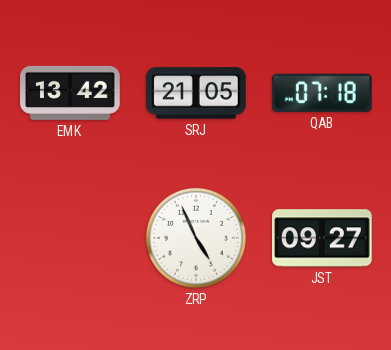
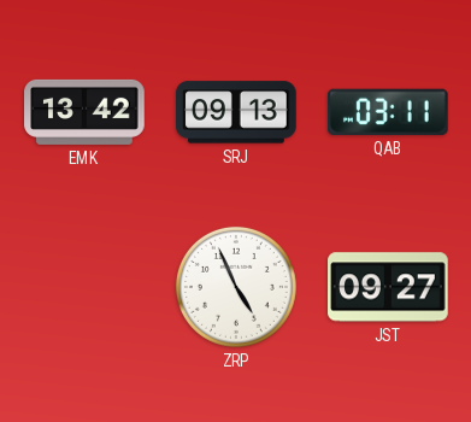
SRJ: 21:05 -> 09:13
QAB: 07:18 -> 03:11
